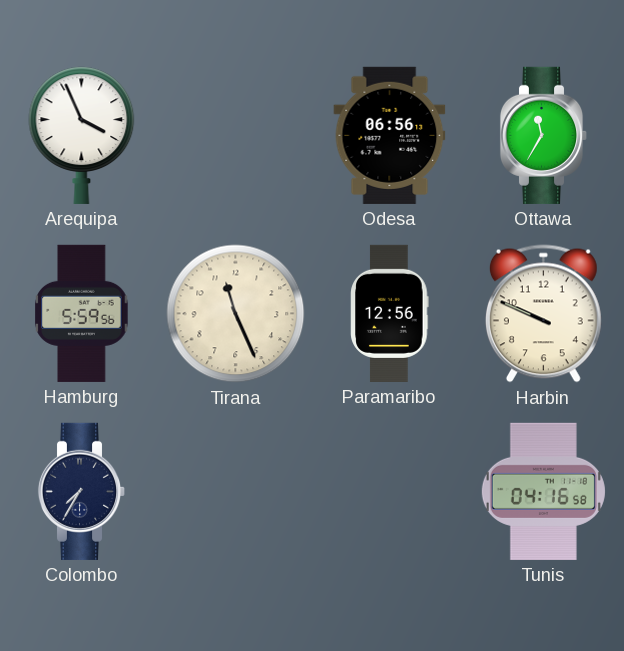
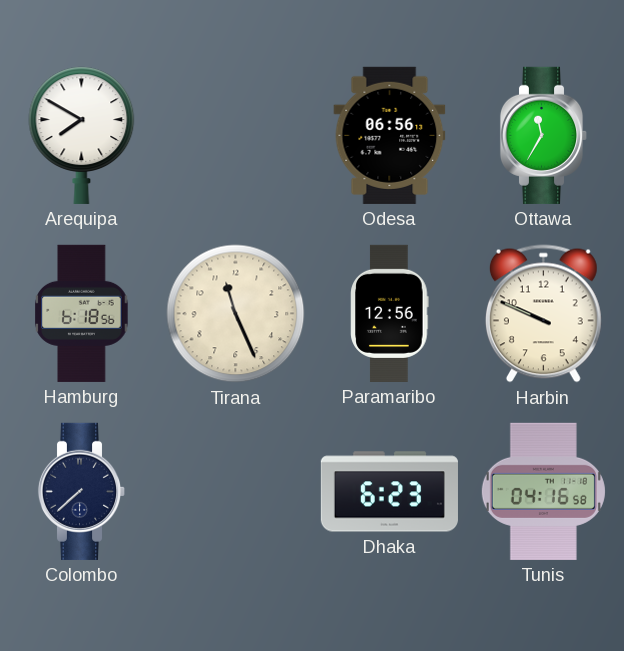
Arequipa: 3:56 -> 7:50
Hamburg: 5:59 -> 6:18
Colombo: 7:35 -> 7:38
Dhaka: none -> 6:23
